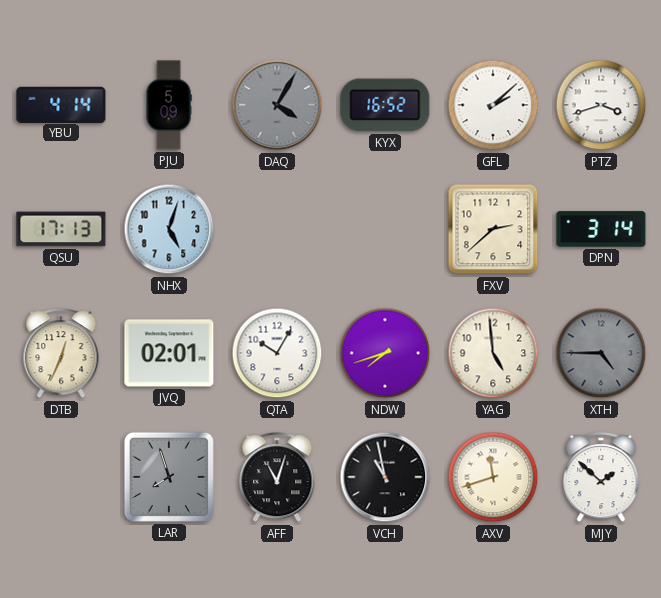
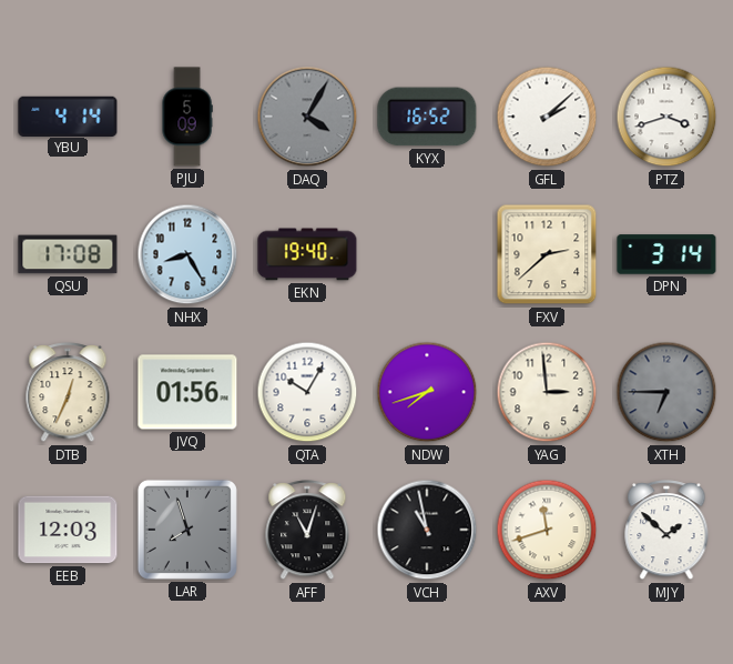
QSU: 17:13 -> 17:08
NHX: 5:03 -> 8:25
EKN: none -> 19:40
JVQ: 02:01 -> 01:56
YAG: 4:59 -> 2:59
XTH: 4:45 -> 6:45
EEB: none -> 12:03
